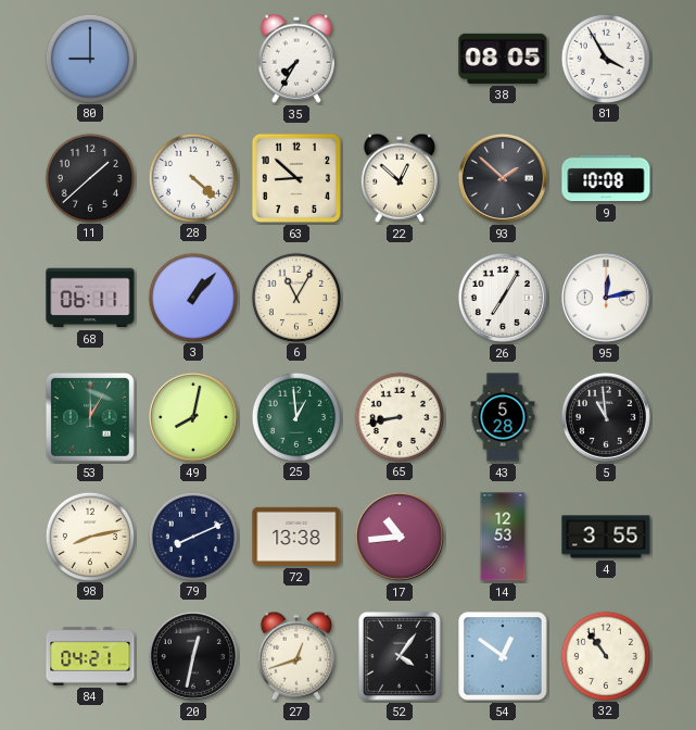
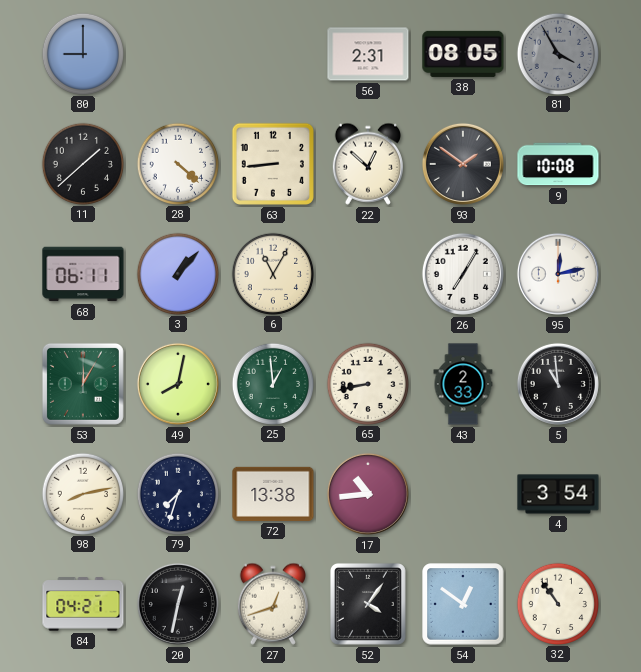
35: 7:35 -> none
56: none -> 2:31
81 dial: white -> grey
63: 8:52 -> 8:44
93: 1:52 -> 1:51
43: 5:28 -> 2:33
79: 8:11 -> 7:33
14: 12:53 -> none
4: 3:55 -> 3:54
